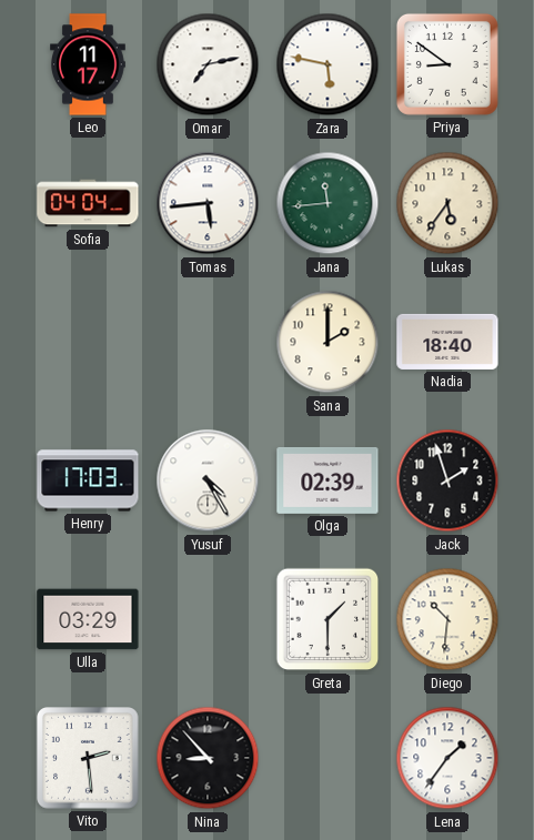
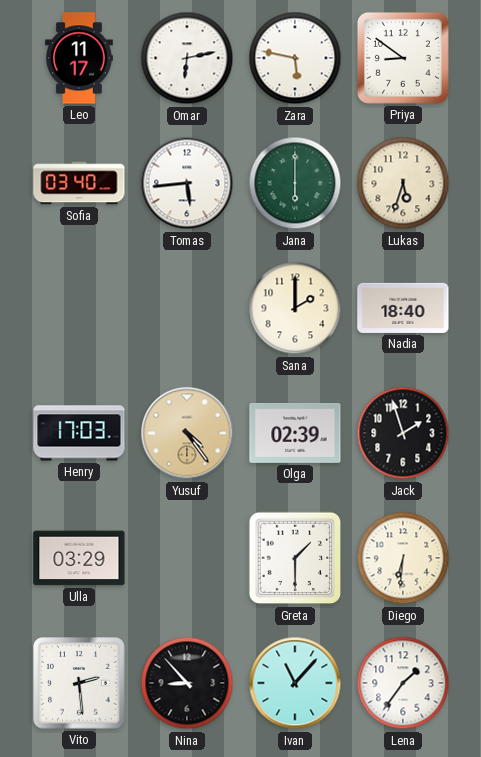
Omar: 7:13 -> 6:13
Sofia: 04:04 -> 03:40
Jana: 11:44 -> 6:00
Lukas: 5:36 -> 5:33
Yusuf: 4:25 -> 4:24
Yusuf dial: white -> champagne
Diego: 10:31 -> 6:31
Ivan: none -> 11:07
